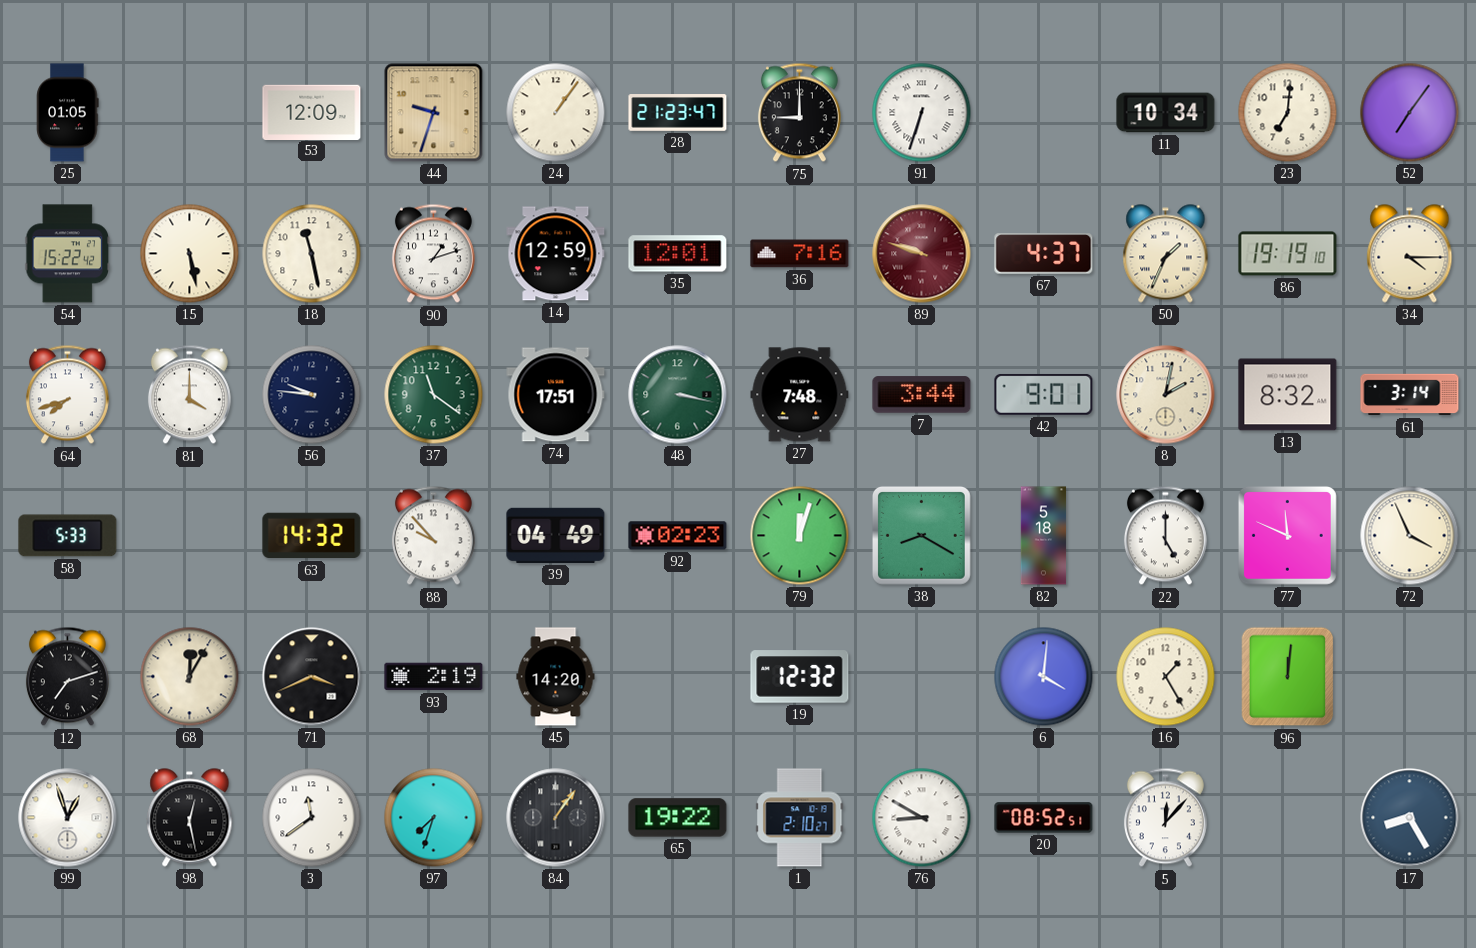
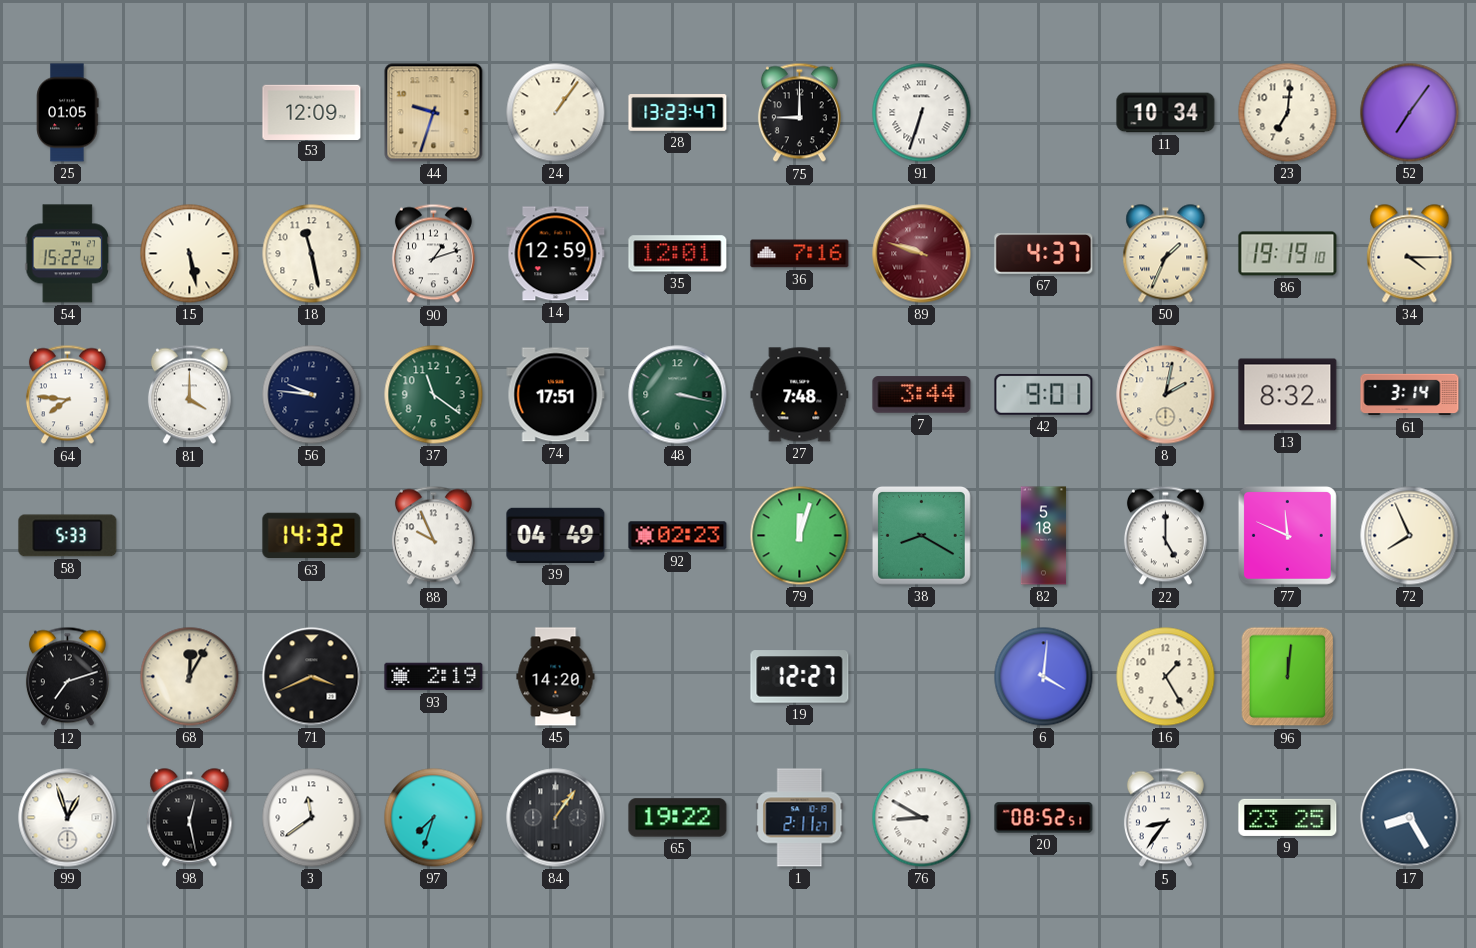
28: 21:23 -> 13:23
64: 7:42 -> 7:46
88: 9:53 -> 9:56
72: 3:56 -> 7:56
19: 12:32 -> 12:27
1: 2:10 -> 2:11
5: 12:07 -> 8:36
9: none -> 23:25
